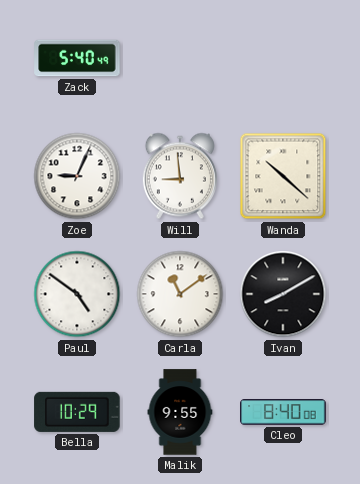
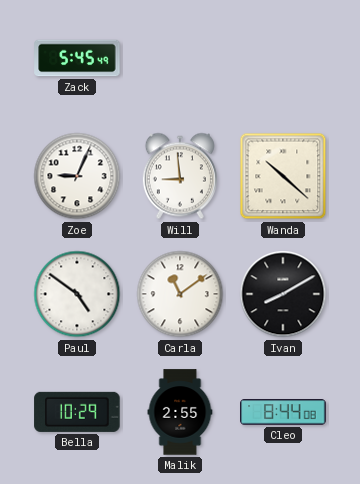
Zack: 5:40 -> 5:45
Malik: 9:55 -> 2:55
Cleo: 8:40 -> 8:44
